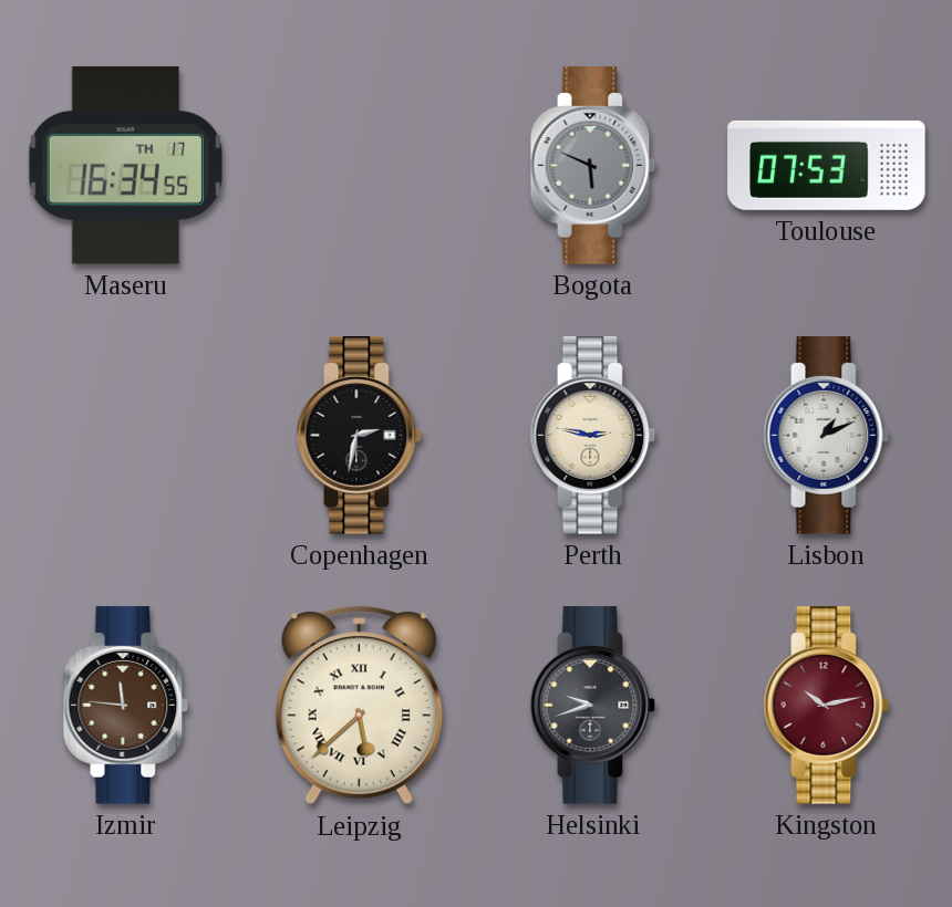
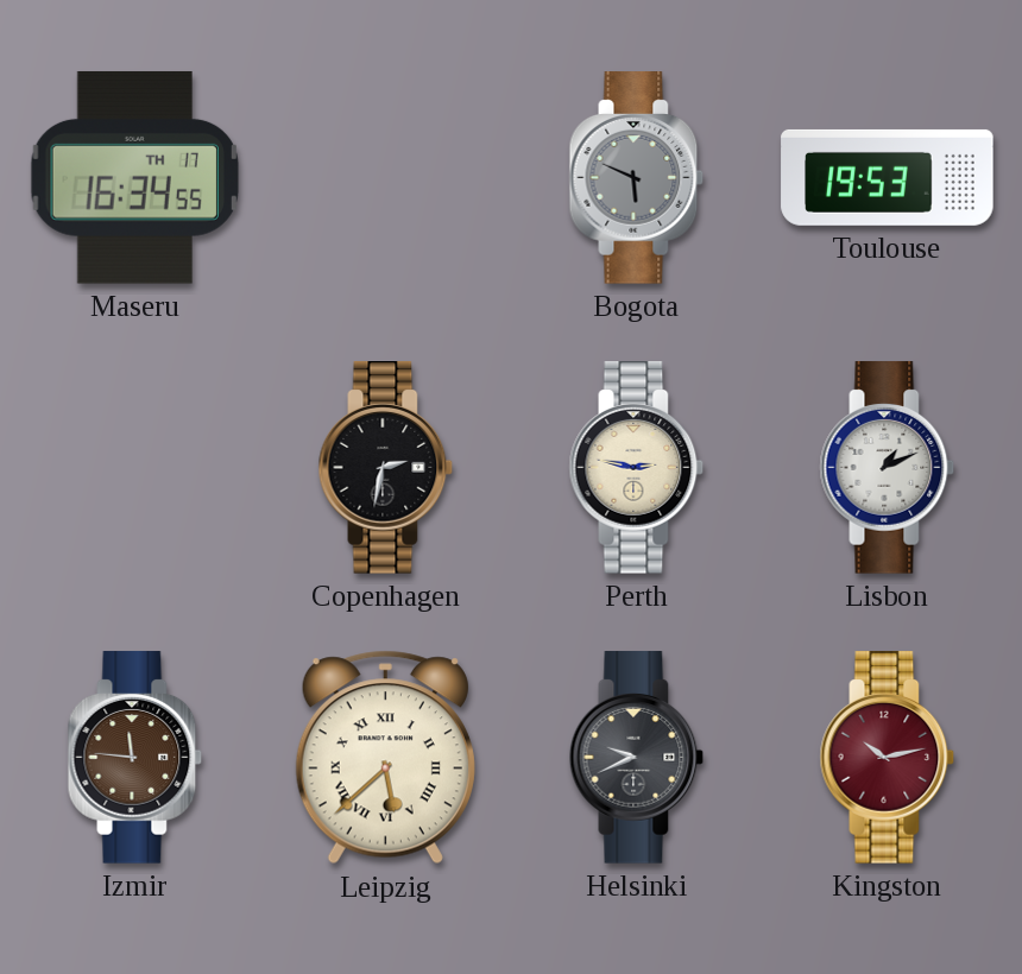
Toulouse: 07:53 -> 19:53
Helsinki: 9:42 -> 9:41
